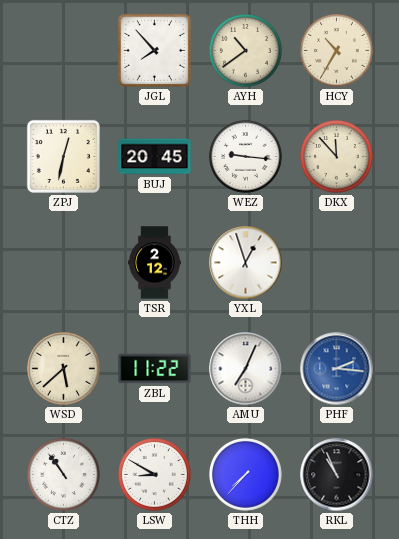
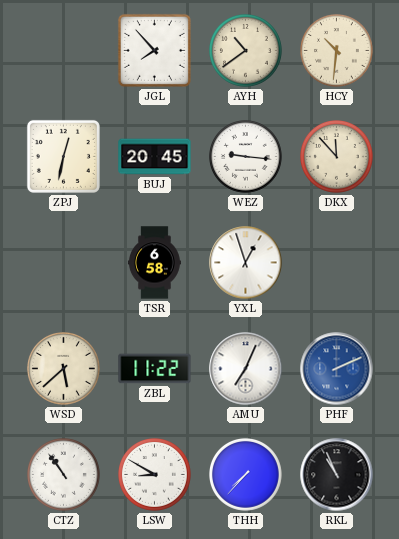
HCY: 10:35 -> 10:31
TSR: 2:12 -> 6:58
PHF: 2:16 -> 2:11
